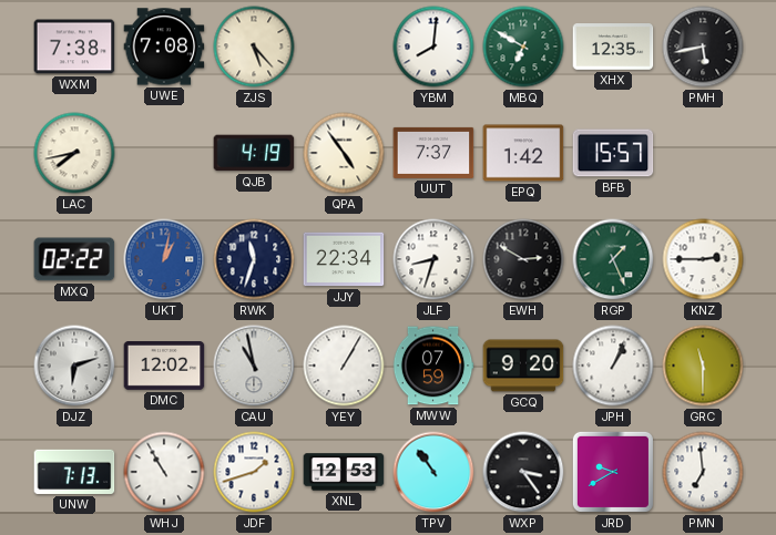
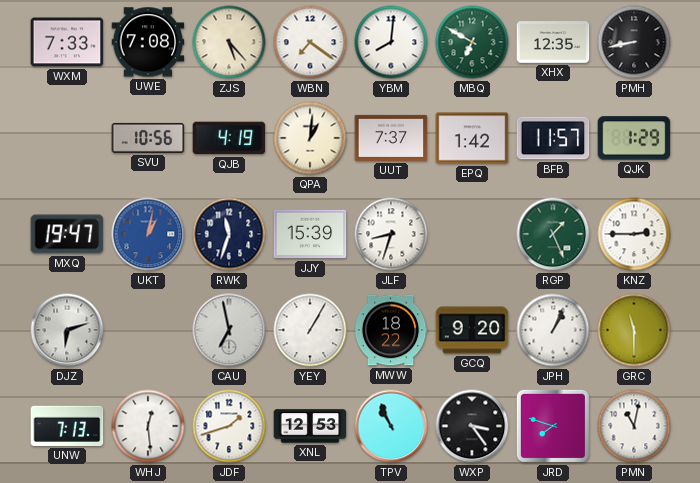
WXM: 7:38 -> 7:33
WBN: none -> 7:21
PMH: 5:43 -> 8:43
LAC: 7:43 -> none
SVU: none -> 10:56
QPA: 4:54 -> 1:01
BFB: 15:57 -> 11:57
QJK: none -> 1:29
MXQ: 02:22 -> 19:47
JJY: 22:34 -> 15:39
EWH: 2:50 -> none
DMC: 12:02 -> none
CAU: 10:58 -> 6:58
MWW: 07:59 -> 18:22
WHJ: 10:55 -> 12:29
TPV: 10:54 -> 10:56
JRD: 9:40 -> 7:48
PMN: 6:59 -> 11:02
